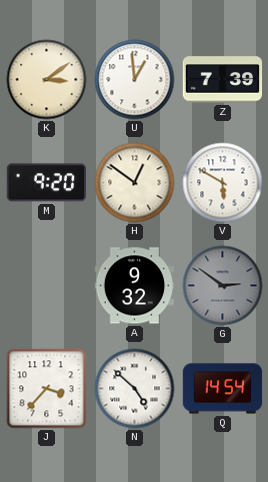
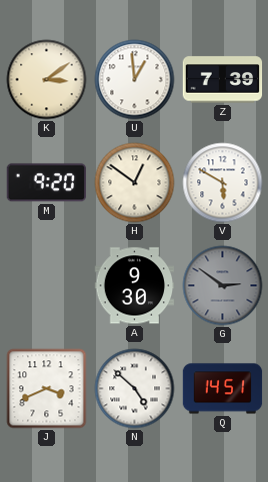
A: 9:32 -> 9:30
J: 3:37 -> 3:41
Q: 14:54 -> 14:51
